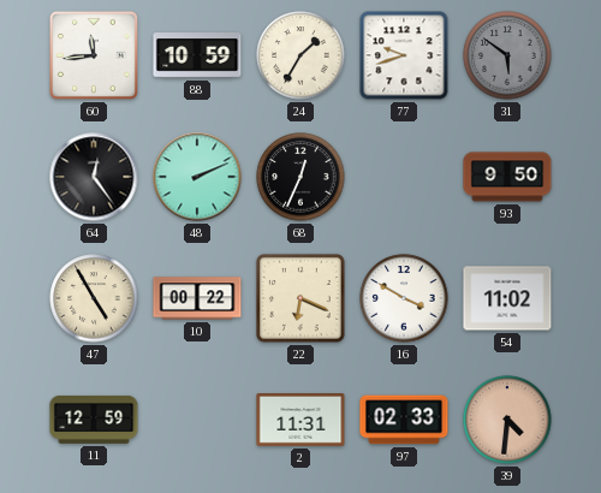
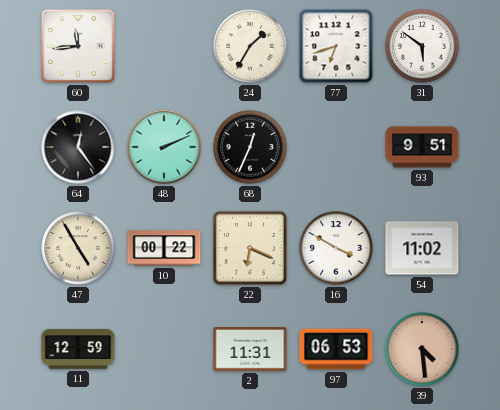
88: 10:59 -> none
77: 9:42 -> 6:42
31 dial: grey -> white
93: 9:50 -> 9:51
97: 02:33 -> 06:53
39: 4:31 -> 4:29
